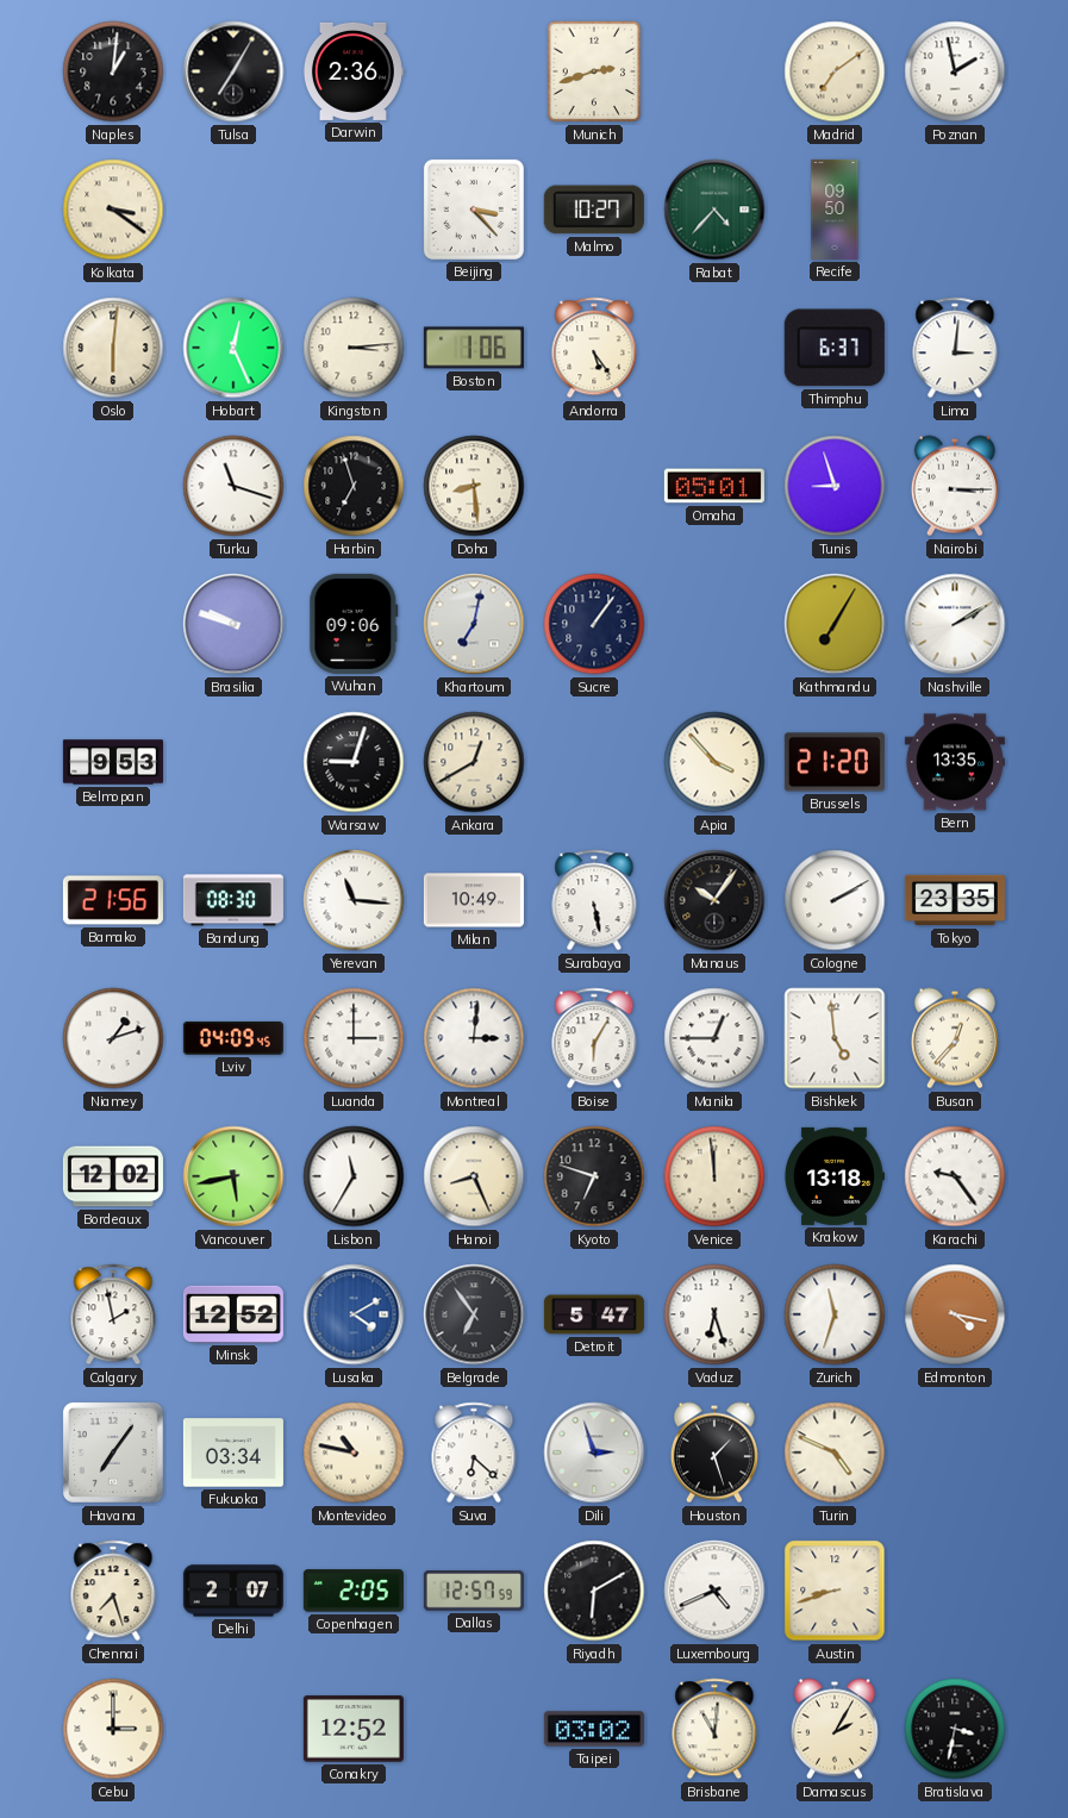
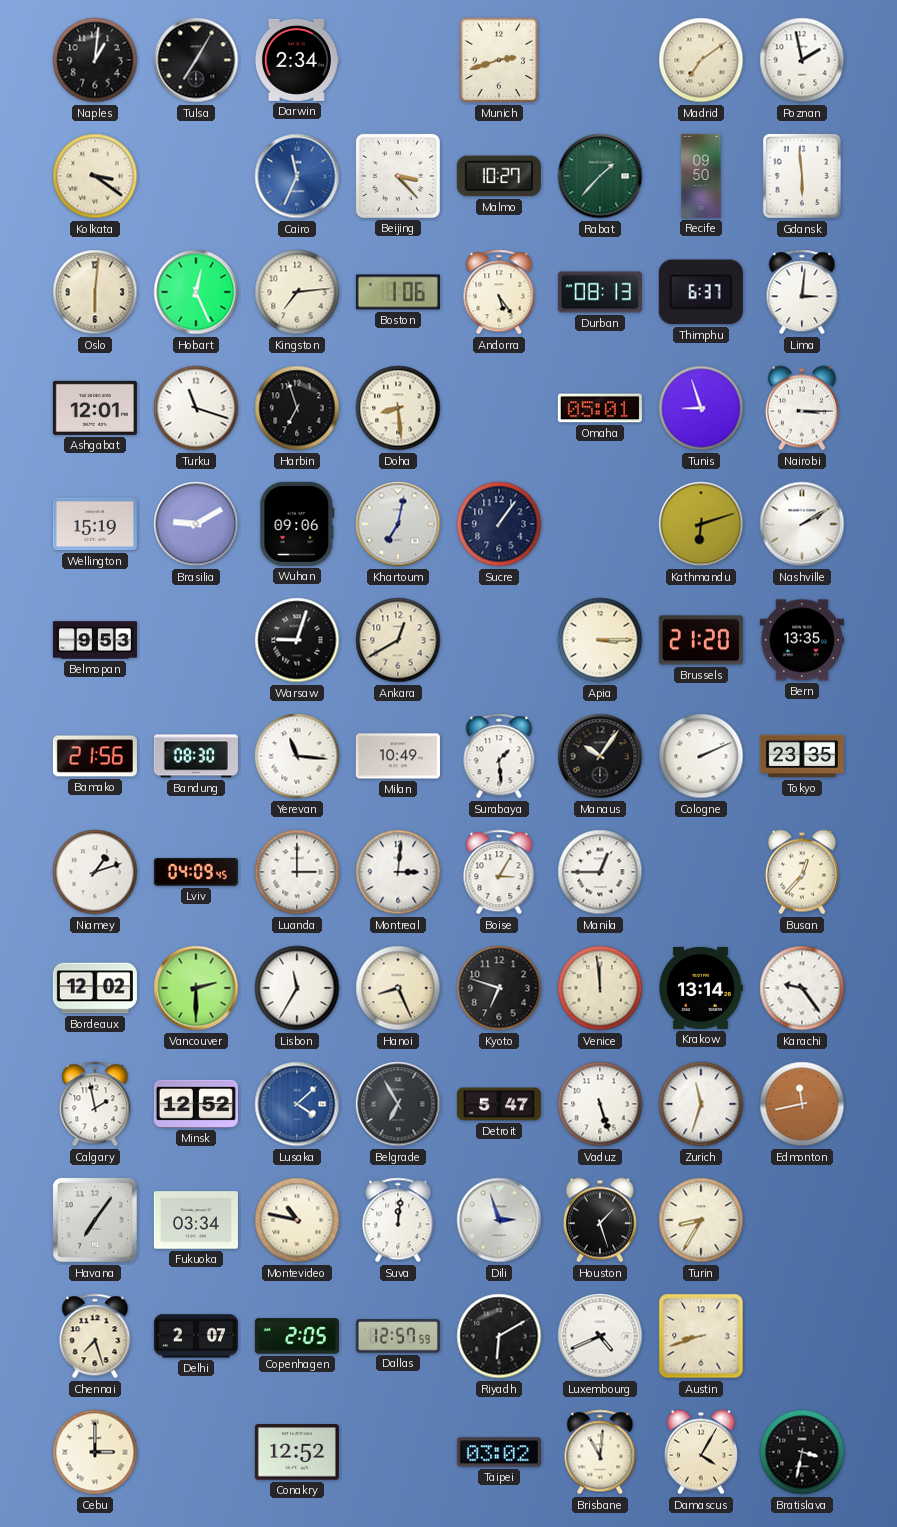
Darwin: 2:36 -> 2:34
Cairo: none -> 11:34
Rabat: 4:37 -> 1:37
Gdansk: none -> 5:59
Kingston: 3:14 -> 7:14
Durban: none -> 08:13
Ashgabat: none -> 12:01
Wellington: none -> 15:19
Brasilia: 9:48 -> 9:10
Kathmandu: 7:05 -> 6:12
Apia: 3:53 -> 3:15
Surabaya: 5:28 -> 1:29
Cologne: 2:10 -> 2:11
Boise: 6:05 -> 3:05
Bishkek: 4:59 -> none
Vancouver: 5:43 -> 2:30
Krakow: 13:18 -> 13:14
Lusaka: 4:10 -> 4:08
Belgrade: 6:54 -> 6:55
Vaduz: 6:27 -> 5:27
Edmonton: 4:17 -> 11:43
Suva: 6:22 -> 12:01
Turin: 4:49 -> 8:35
Damascus: 2:05 -> 4:05
